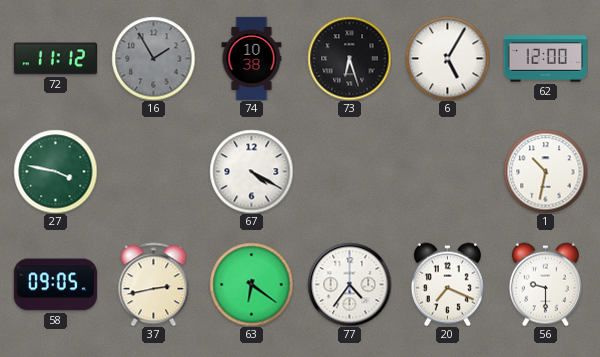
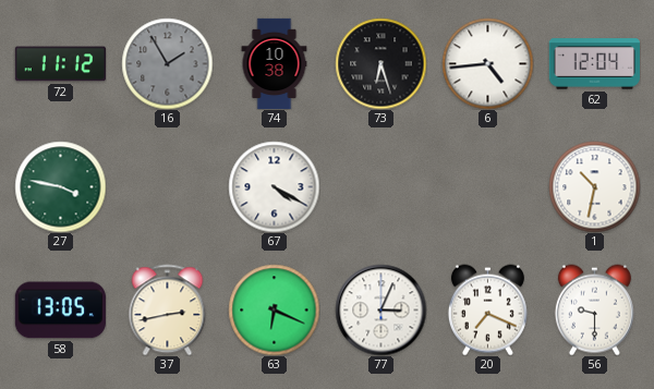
6: 5:05 -> 4:44
62: 12:00 -> 12:04
58: 09:05 -> 13:05
63: 6:21 -> 6:19
77: 4:36 -> 3:04
